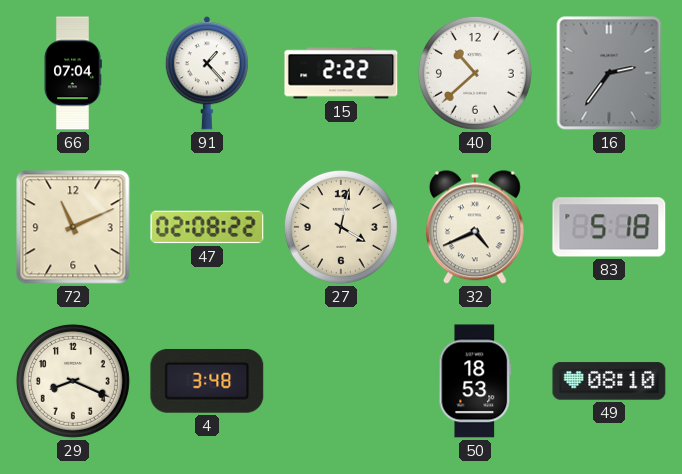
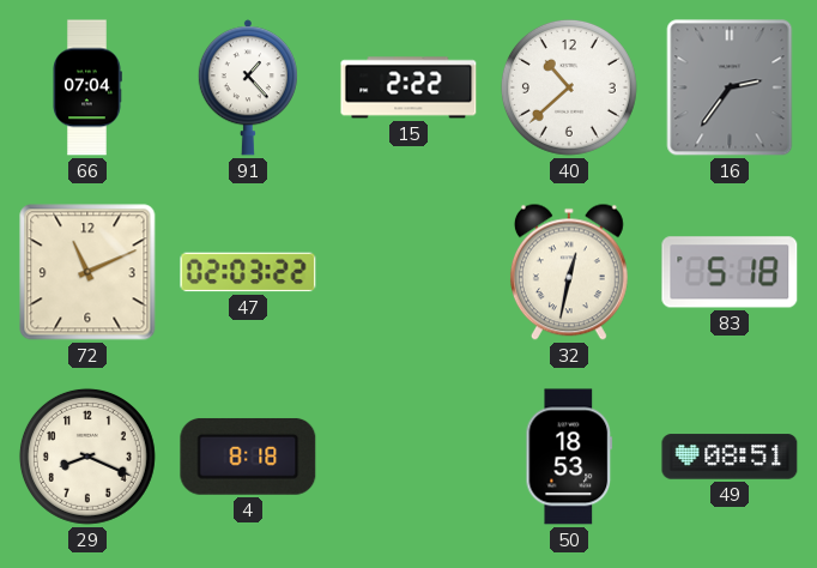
47: 02:08 -> 02:03
27: 4:02 -> none
32: 4:41 -> 12:32
4: 3:48 -> 8:18
49: 08:10 -> 08:51
